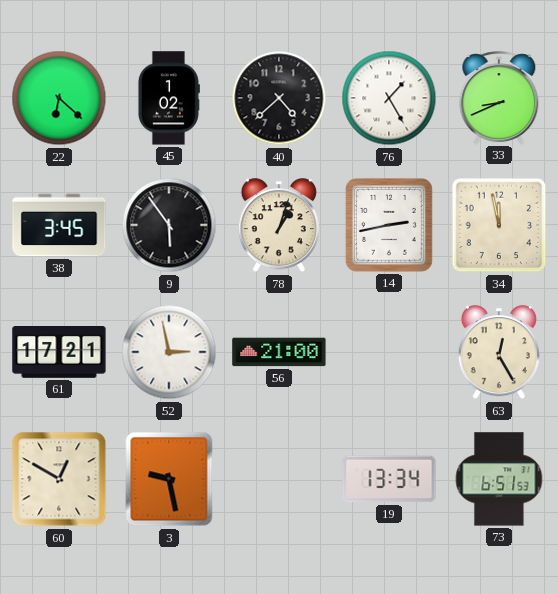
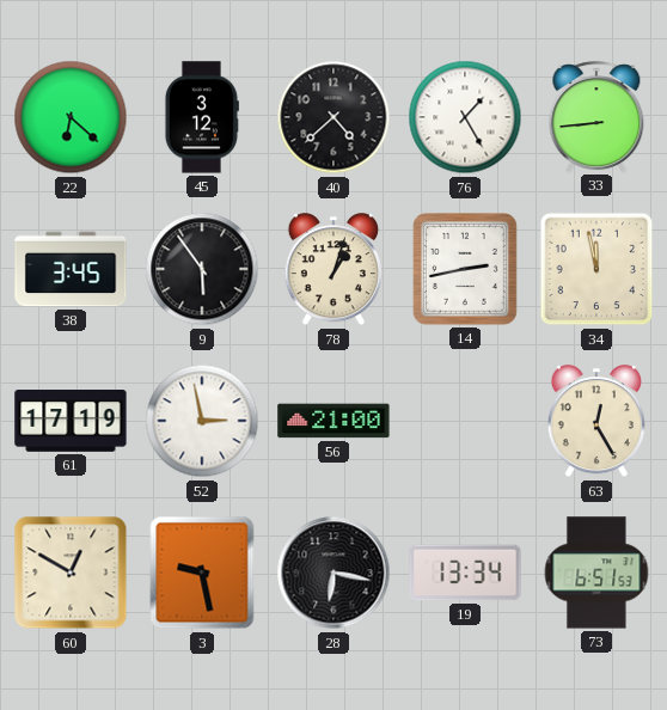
45: 1:02 -> 3:12
33: 8:41 -> 8:44
61: 17:21 -> 17:19
28: none -> 6:17
